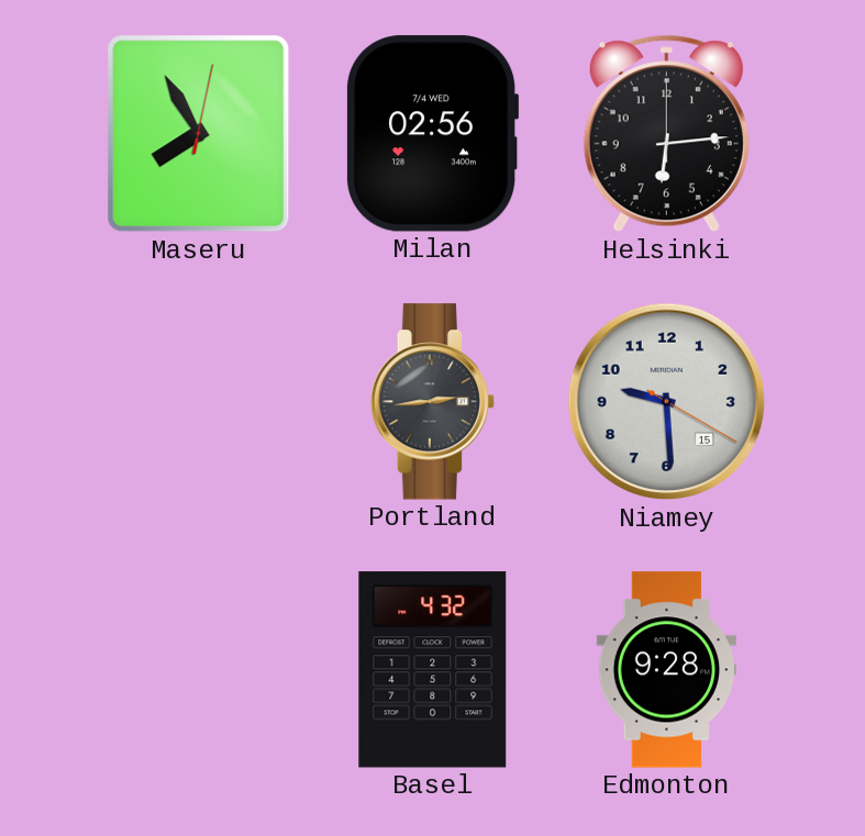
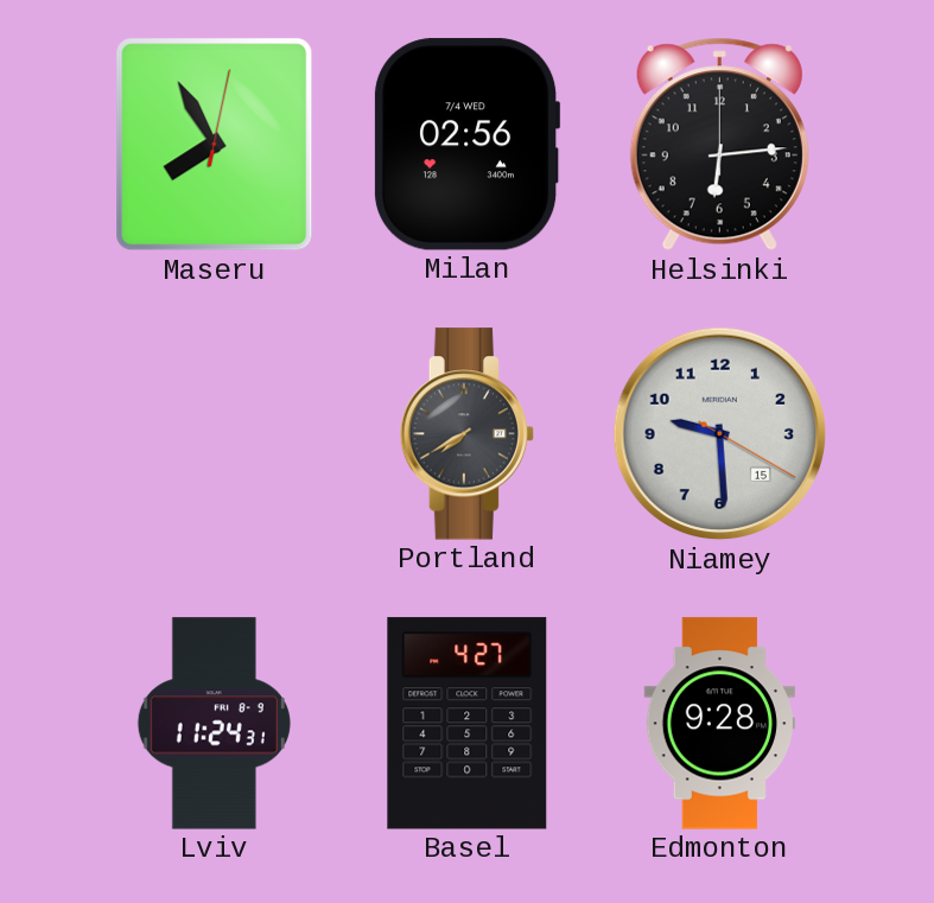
Portland: 2:44 -> 7:40
Lviv: none -> 11:24
Basel: 4:32 -> 4:27
